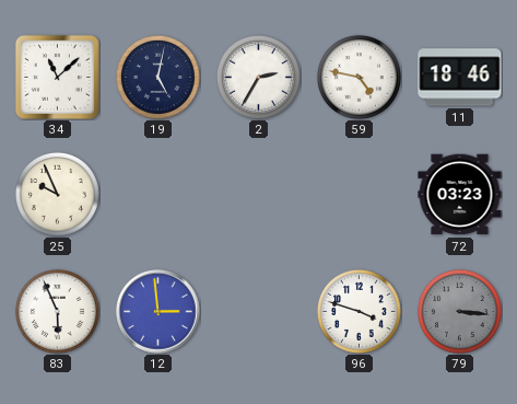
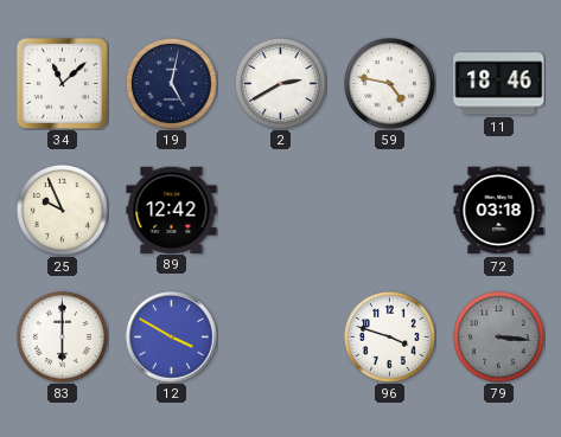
2: 2:35 -> 2:40
89: none -> 12:42
72: 03:23 -> 03:18
83: 5:56 -> 6:00
12: 2:59 -> 3:50
